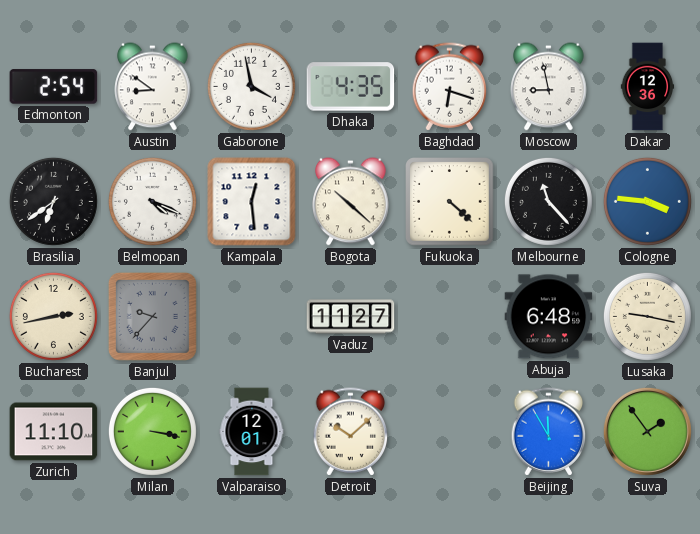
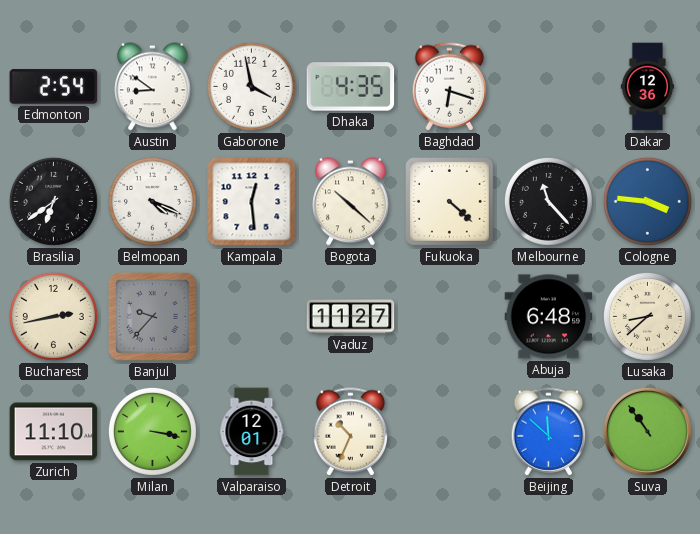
Moscow: 8:58 -> none
Lusaka: 9:17 -> 8:38
Detroit: 10:08 -> 10:34
Beijing: 11:55 -> 11:52
Suva: 1:54 -> 10:54
